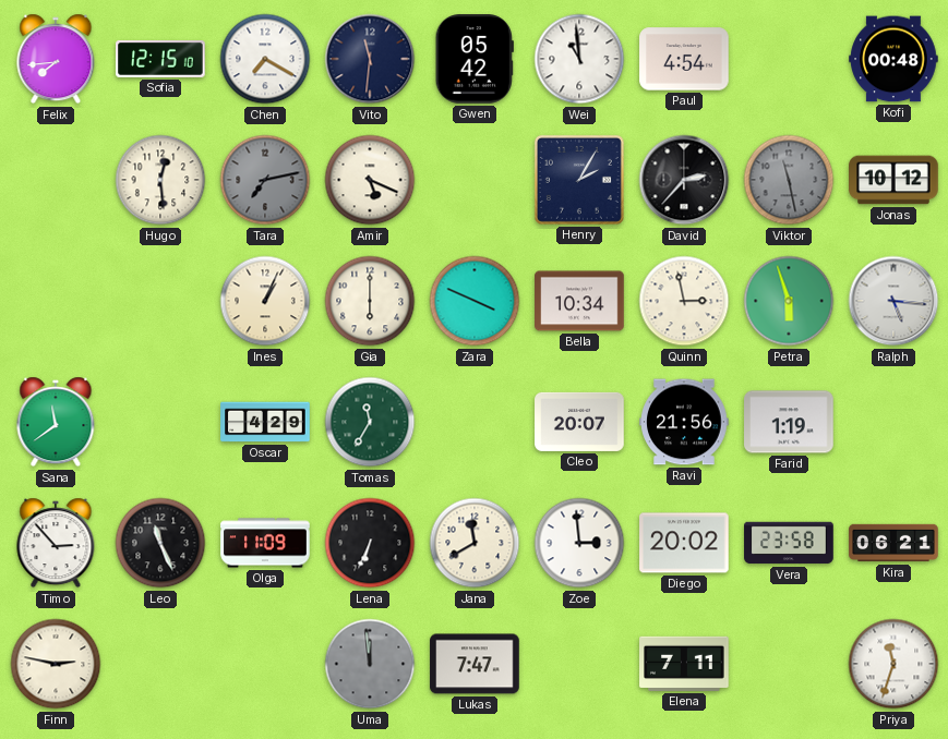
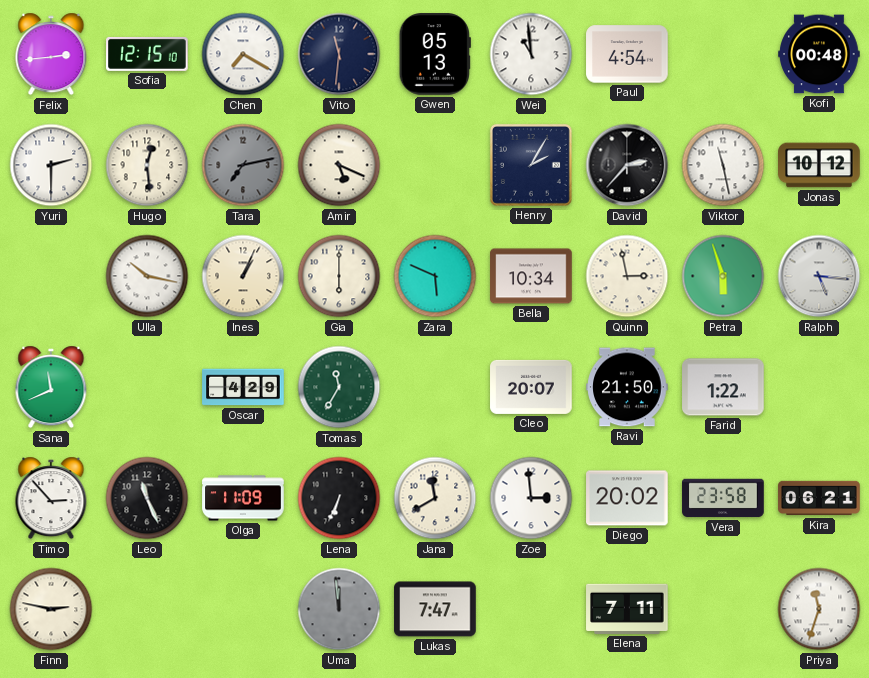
Felix: 7:44 -> 2:44
Gwen: 05:42 -> 05:13
Yuri: none -> 2:30
Viktor dial: grey -> white
Ulla: none -> 10:17
Zara: 3:49 -> 5:49
Sana: 11:39 -> 11:41
Ravi: 21:56 -> 21:50
Farid: 1:19 -> 1:22
